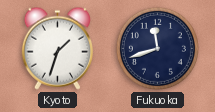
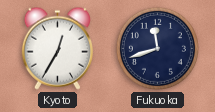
Kyoto: 1:33 -> 12:35
